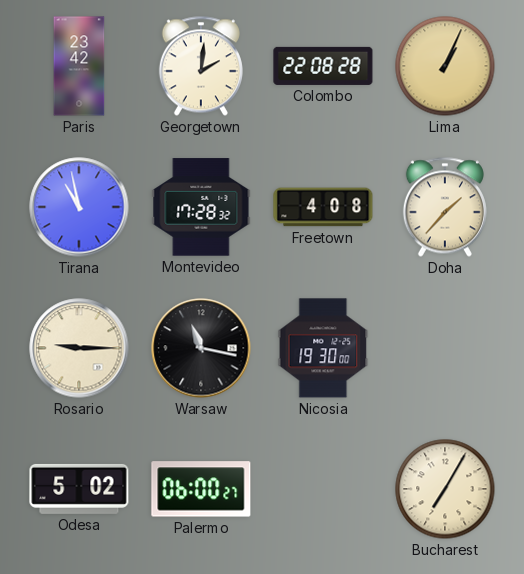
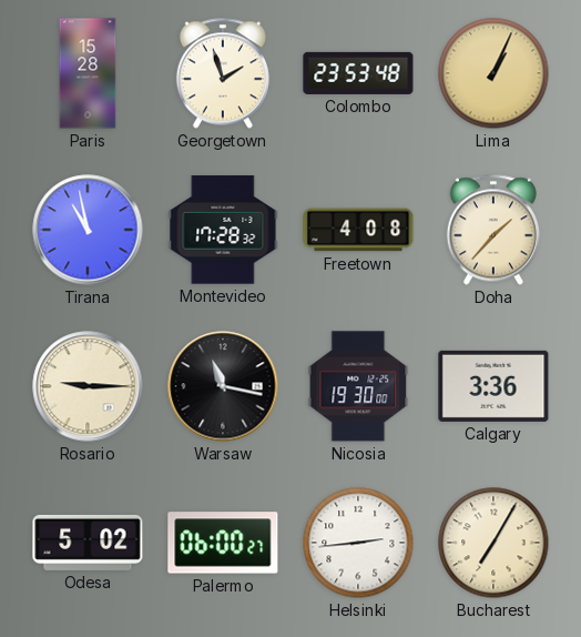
Paris: 23:42 -> 15:28
Georgetown: 2:01 -> 1:57
Colombo: 22:08 -> 23:53
Calgary: none -> 3:36
Helsinki: none -> 2:44
